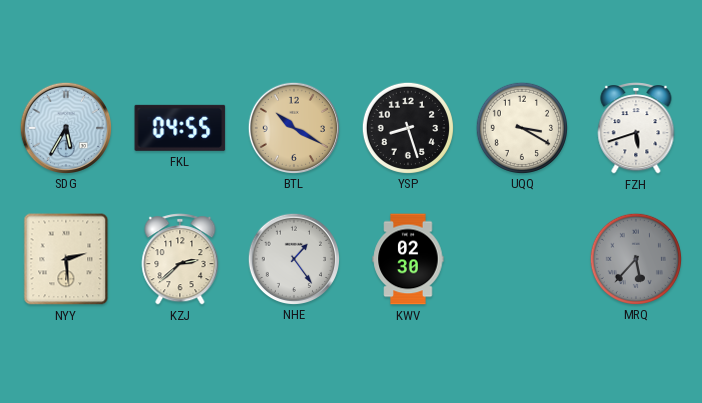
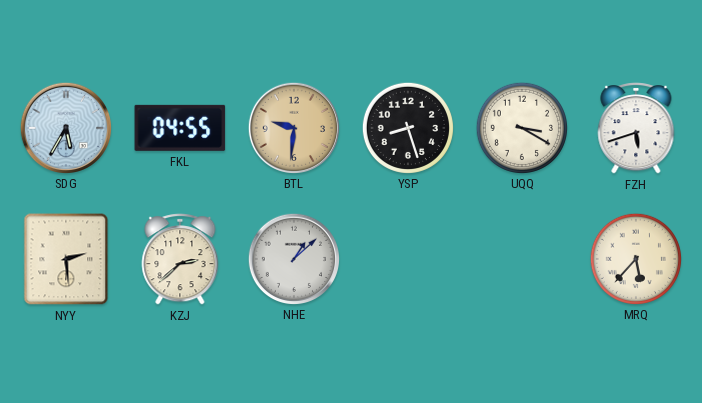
BTL: 10:20 -> 9:31
NHE: 1:24 -> 1:08
KWV: 02:30 -> none
MRQ dial: grey -> cream
